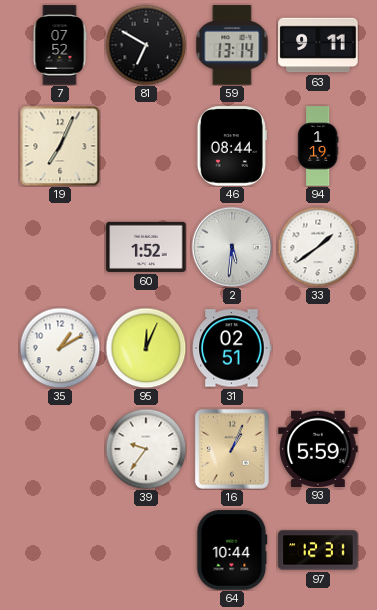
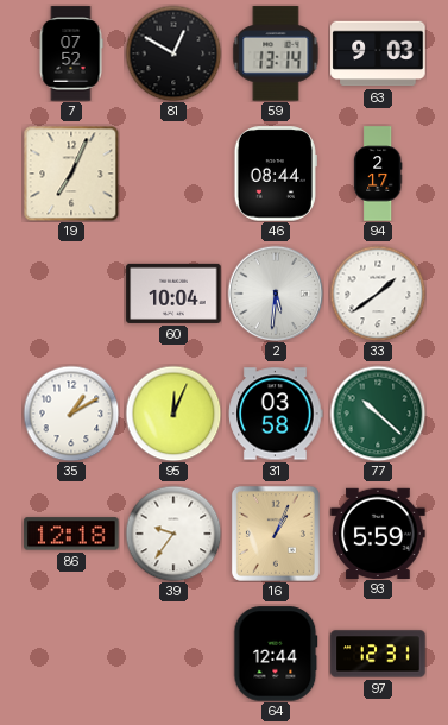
81: 6:50 -> 12:50
63: 9:11 -> 9:03
94: 1:19 -> 2:17
60: 1:52 -> 10:04
31: 02:51 -> 03:58
77: none -> 10:22
86: none -> 12:18
64: 10:44 -> 12:44
